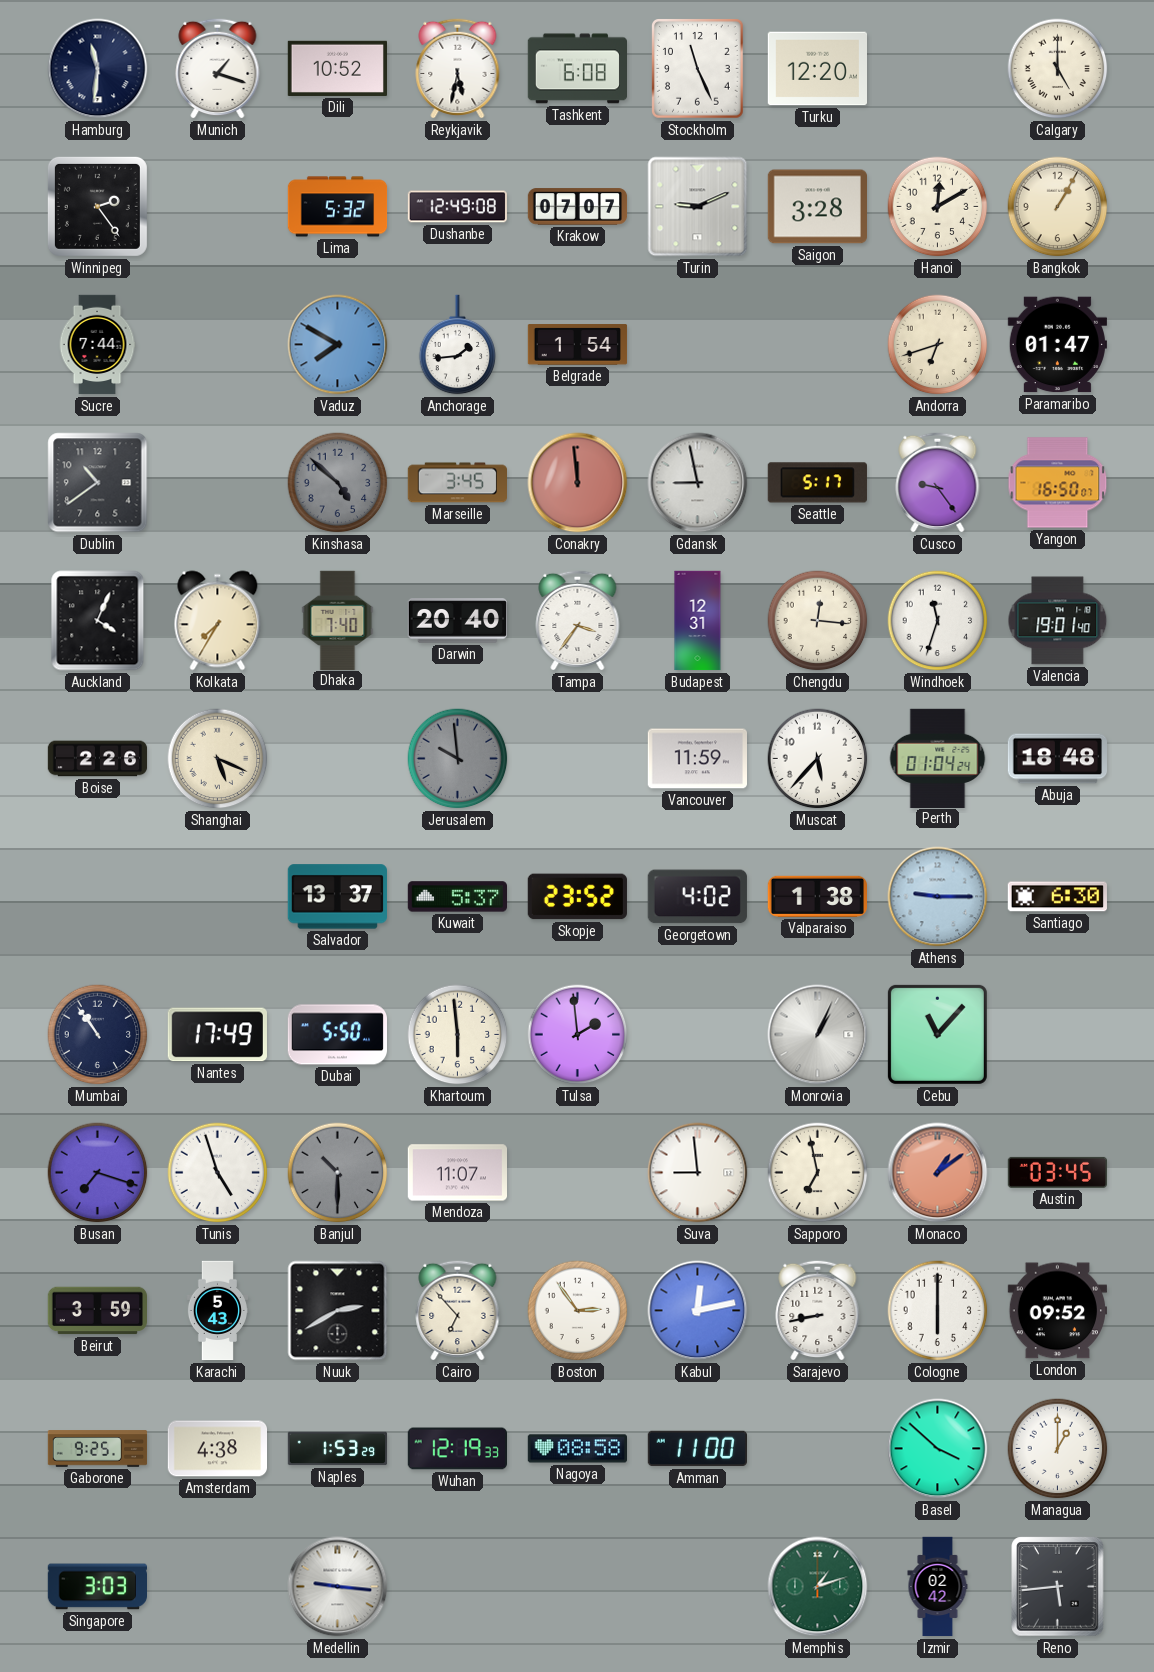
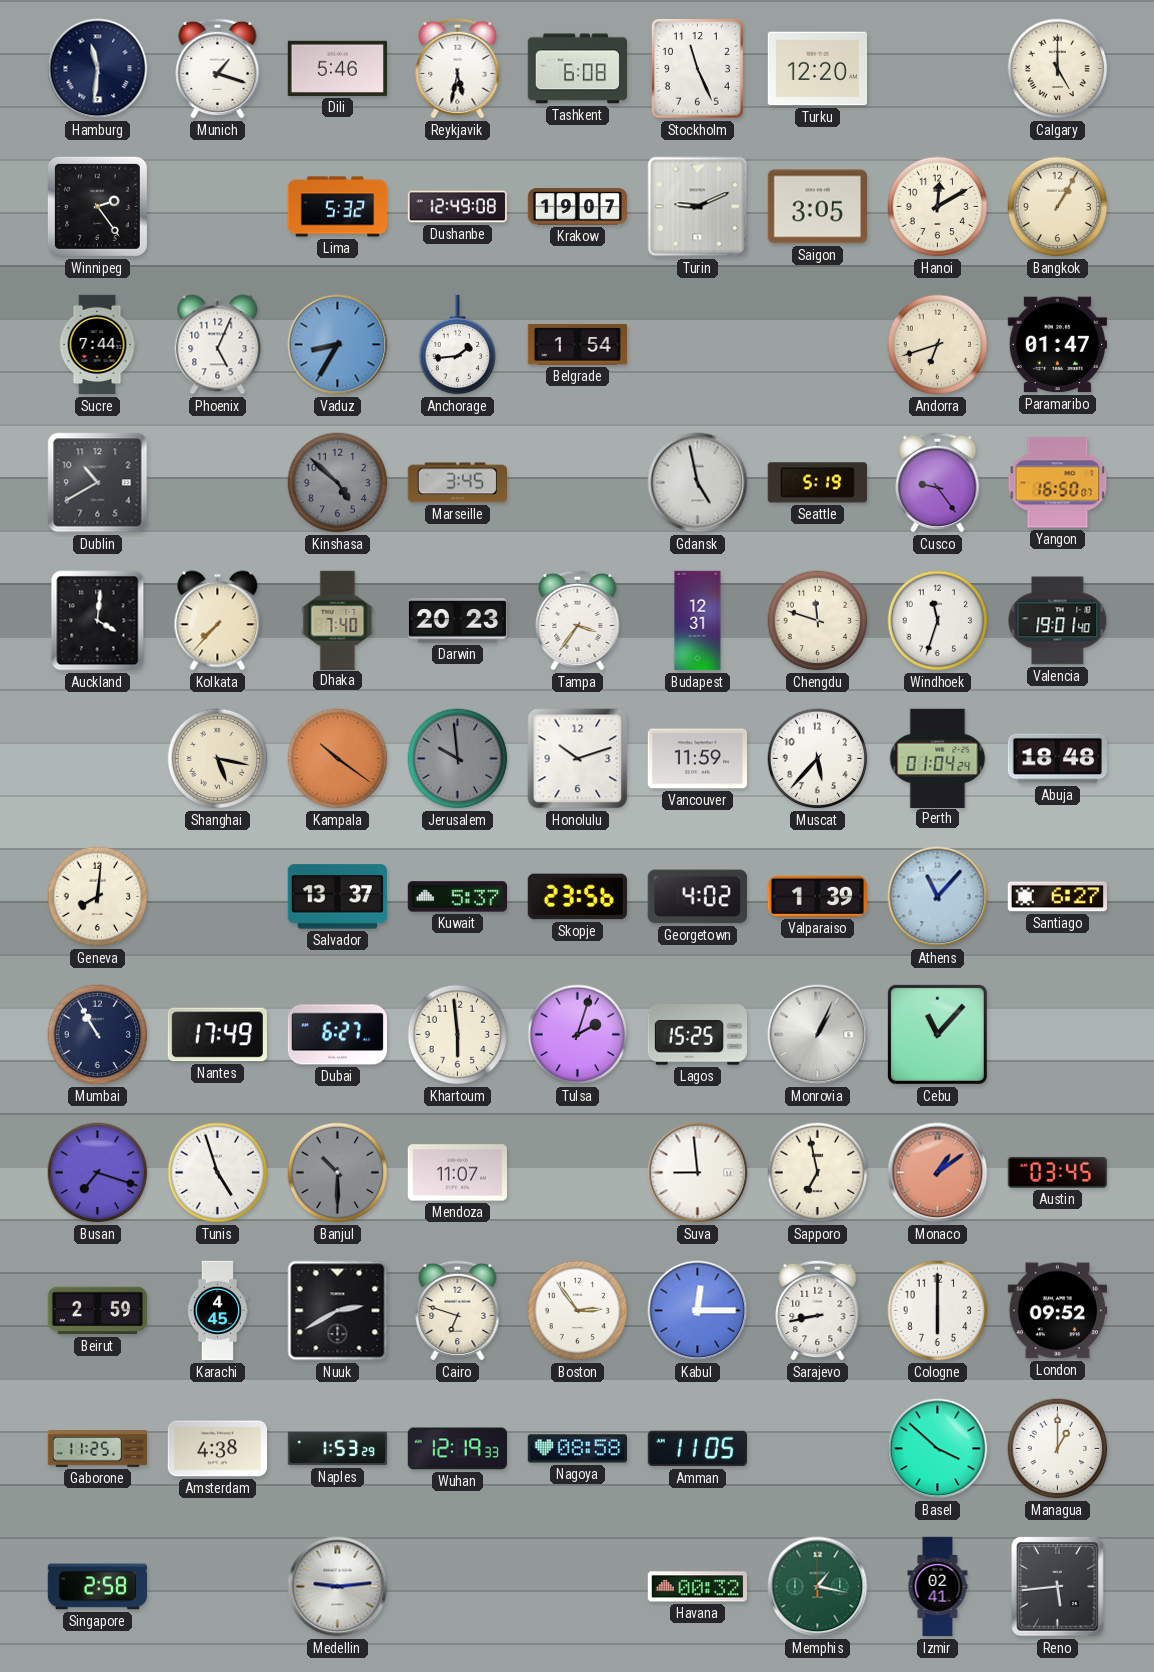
Dili: 10:52 -> 5:46
Krakow: 07:07 -> 19:07
Saigon: 3:28 -> 3:05
Phoenix: none -> 5:04
Vaduz: 7:50 -> 8:35
Dublin: 10:39 -> 10:40
Conakry: 11:59 -> none
Gdansk: 8:58 -> 4:58
Seattle: 5:17 -> 5:19
Auckland: 4:04 -> 4:01
Kolkata: 7:35 -> 7:37
Darwin: 20:40 -> 20:23
Chengdu: 12:16 -> 11:48
Boise: 2:26 -> none
Shanghai: 5:19 -> 5:17
Kampala: none -> 10:21
Honolulu: none -> 10:12
Geneva: none -> 8:01
Skopje: 23:52 -> 23:56
Valparaiso: 1:38 -> 1:39
Athens: 9:15 -> 11:07
Santiago: 6:30 -> 6:27
Mumbai: 10:54 -> 10:55
Dubai: 5:50 -> 6:27
Tulsa: 1:59 -> 2:03
Lagos: none -> 15:25
Beirut: 3:59 -> 2:59
Karachi: 5:43 -> 4:45
Cairo: 6:53 -> 6:48
Kabul: 12:13 -> 12:15
Gaborone: 9:25 -> 11:25
Amman: 11:00 -> 11:05
Singapore: 3:03 -> 2:58
Medellin: 9:16 -> 9:14
Havana: none -> 00:32
Memphis: 1:12 -> 1:17
Izmir: 02:42 -> 02:41
